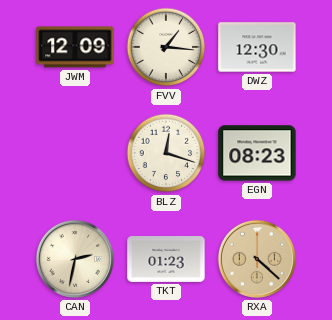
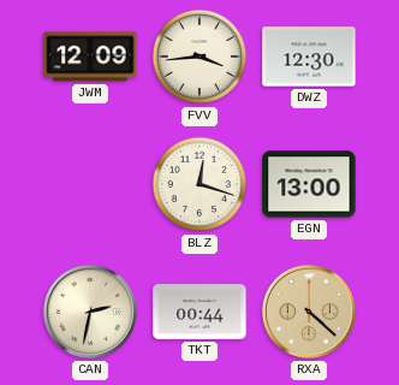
FVV: 1:16 -> 3:44
EGN: 08:23 -> 13:00
TKT: 01:23 -> 00:44
